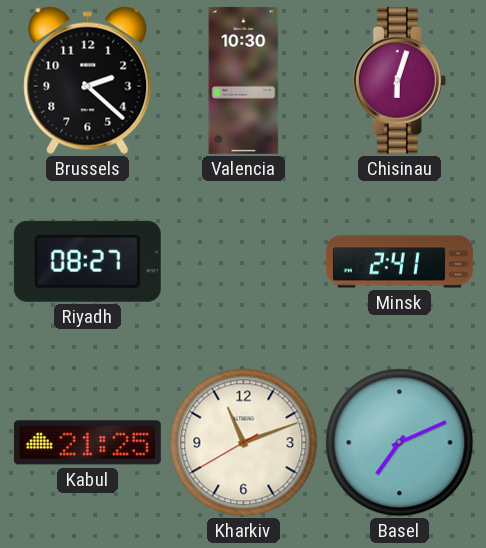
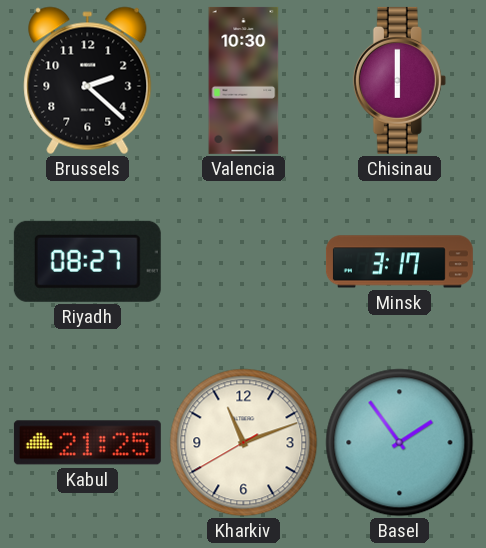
Chisinau: 6:03 -> 6:00
Minsk: 2:41 -> 3:17
Basel: 7:11 -> 1:54
